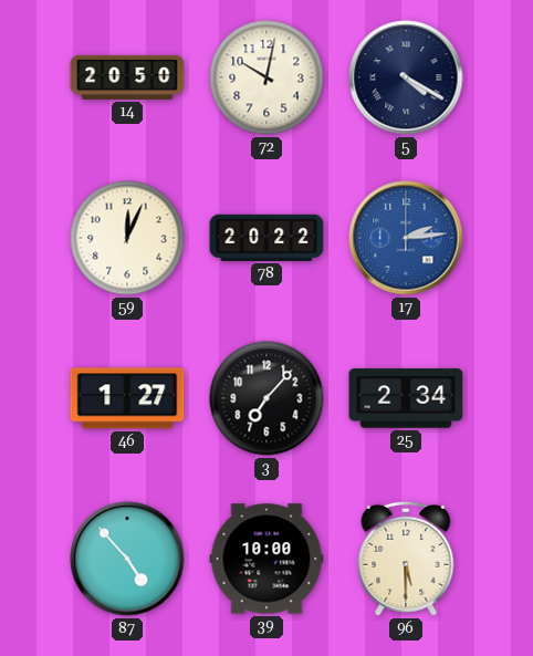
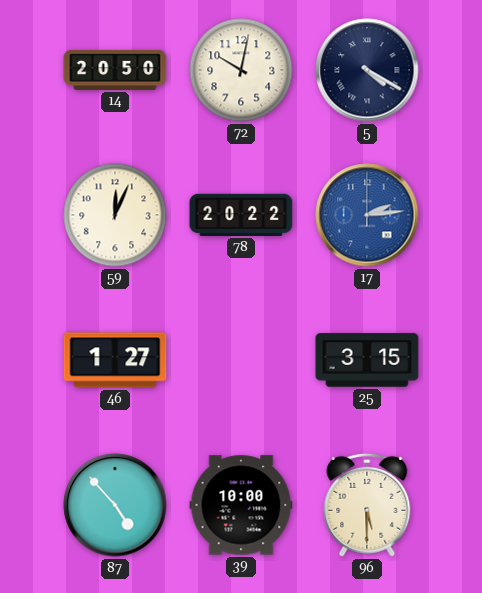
3: 7:07 -> none
25: 2:34 -> 3:15
